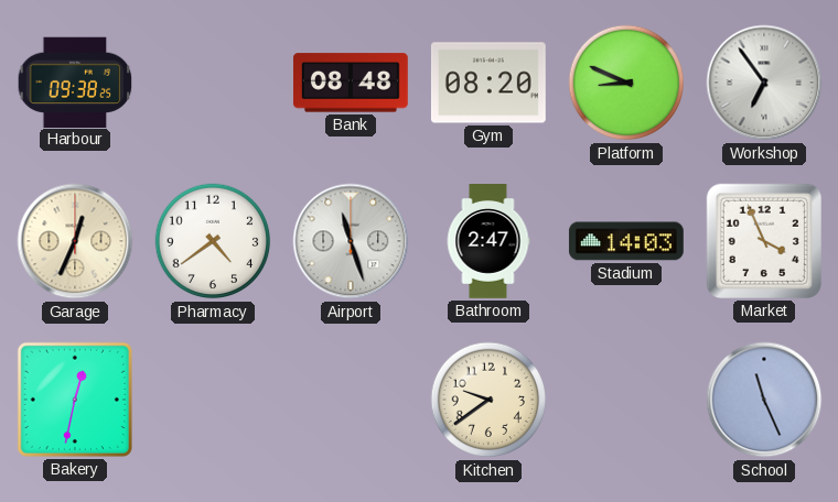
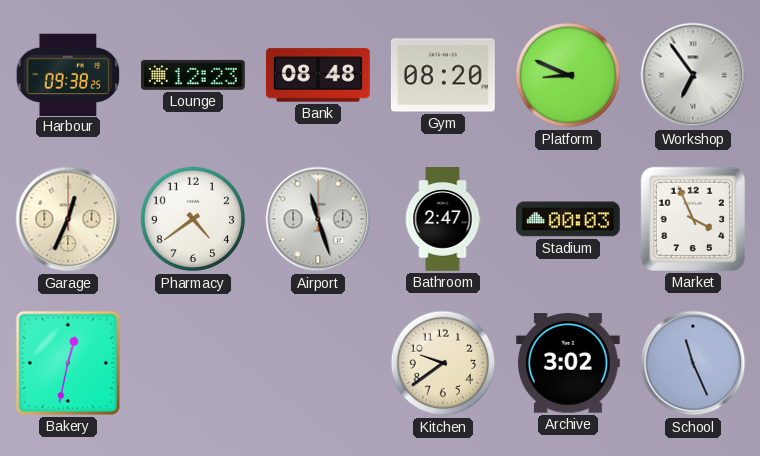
Lounge: none -> 12:23
Stadium: 14:03 -> 00:03
Archive: none -> 3:02
